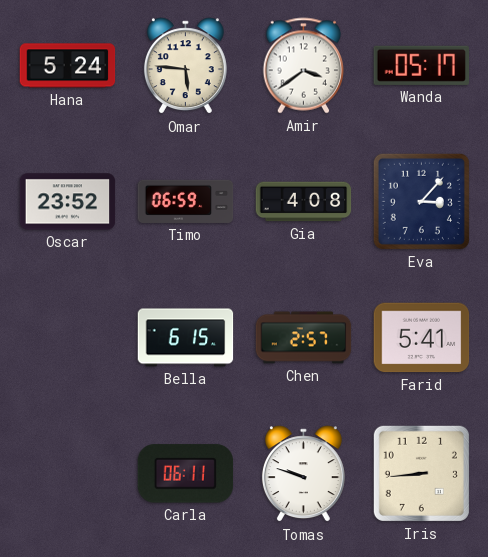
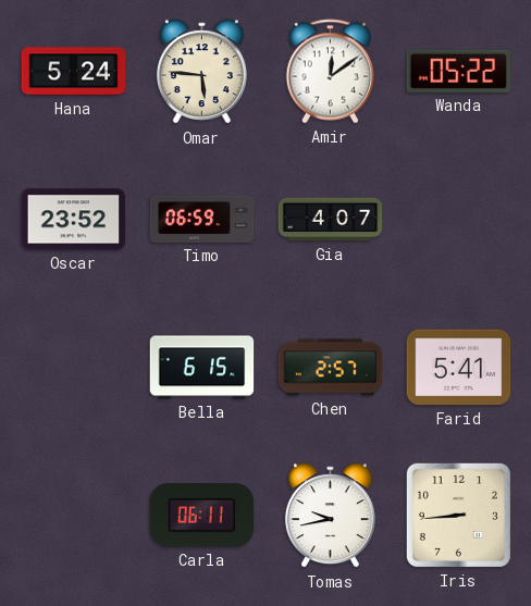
Amir: 3:39 -> 12:09
Wanda: 05:17 -> 05:22
Gia: 4:08 -> 4:07
Eva: 3:07 -> none
Tomas: 9:48 -> 9:43
